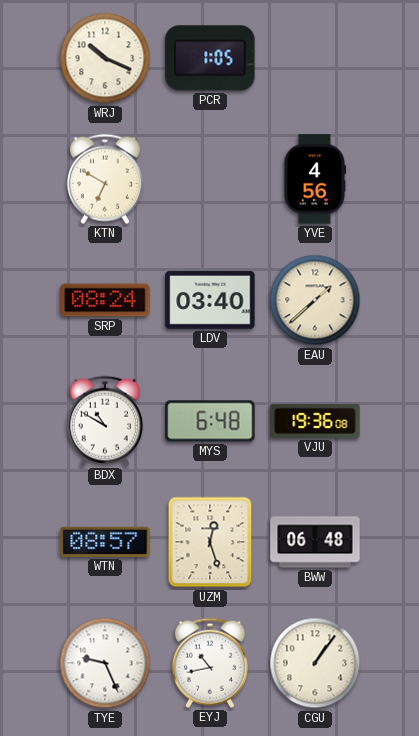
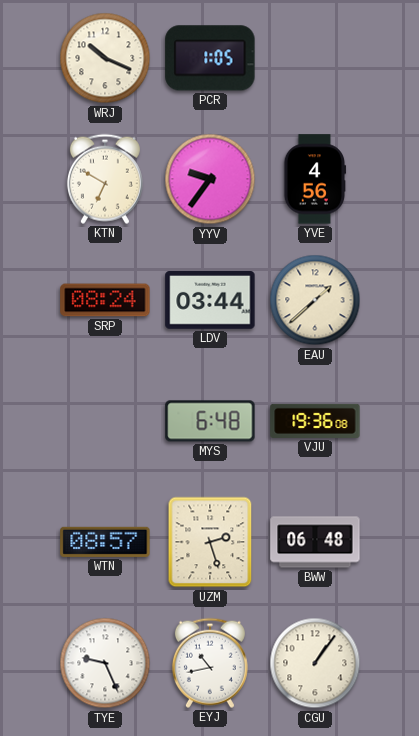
YYV: none -> 9:36
LDV: 03:40 -> 03:44
BDX: 10:50 -> none
UZM: 12:27 -> 2:27
